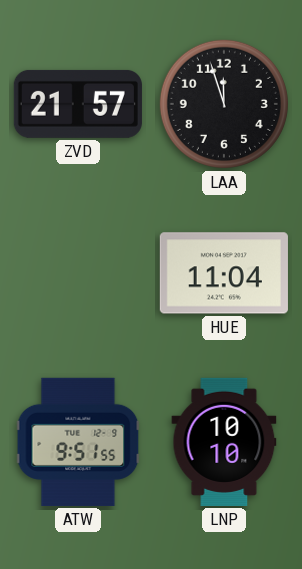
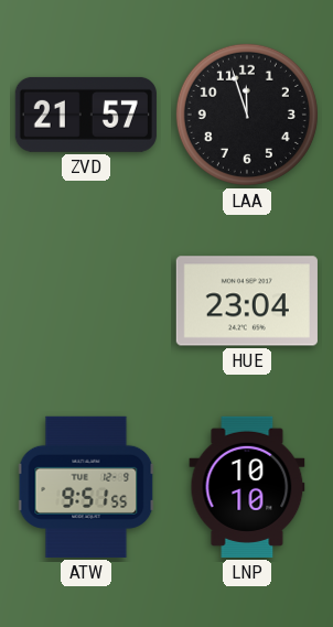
HUE: 11:04 -> 23:04
